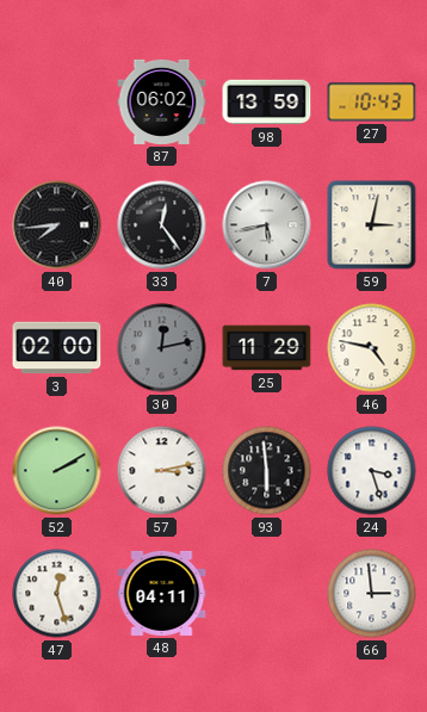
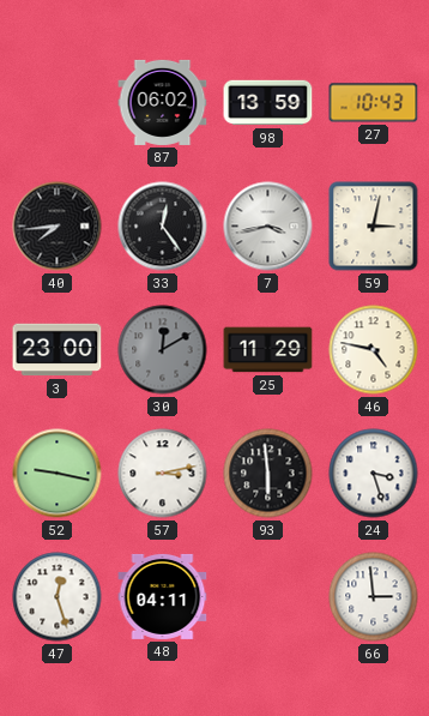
7: 5:43 -> 3:43
3: 02:00 -> 23:00
30: 12:13 -> 12:10
52: 2:10 -> 9:17
